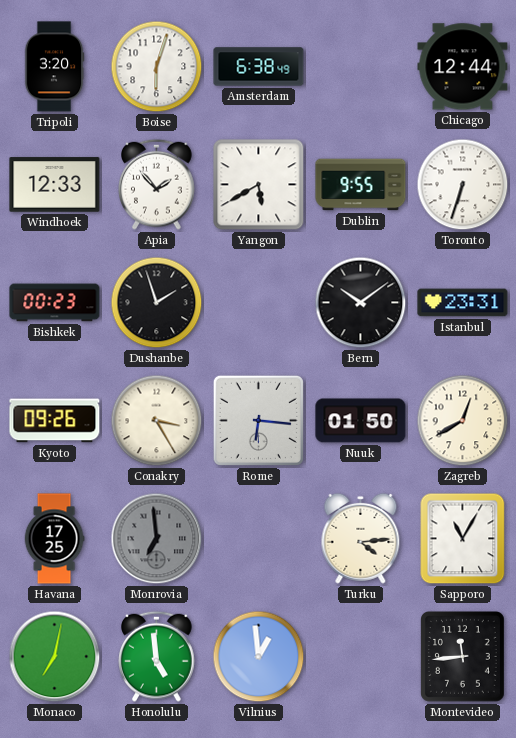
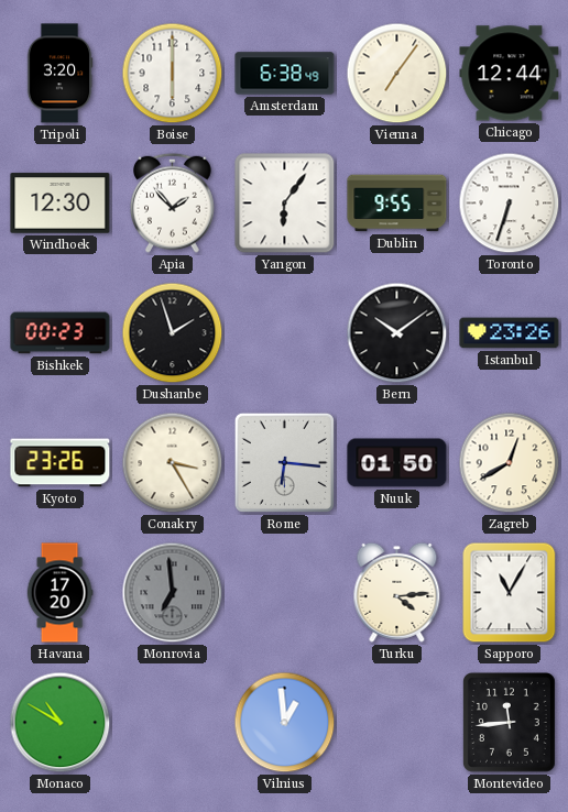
Boise: 6:03 -> 6:00
Vienna: none -> 7:06
Windhoek: 12:33 -> 12:30
Yangon: 5:40 -> 6:06
Istanbul: 23:31 -> 23:26
Kyoto: 09:26 -> 23:26
Havana: 17:25 -> 17:20
Monaco: 7:02 -> 10:50
Honolulu: 4:59 -> none
